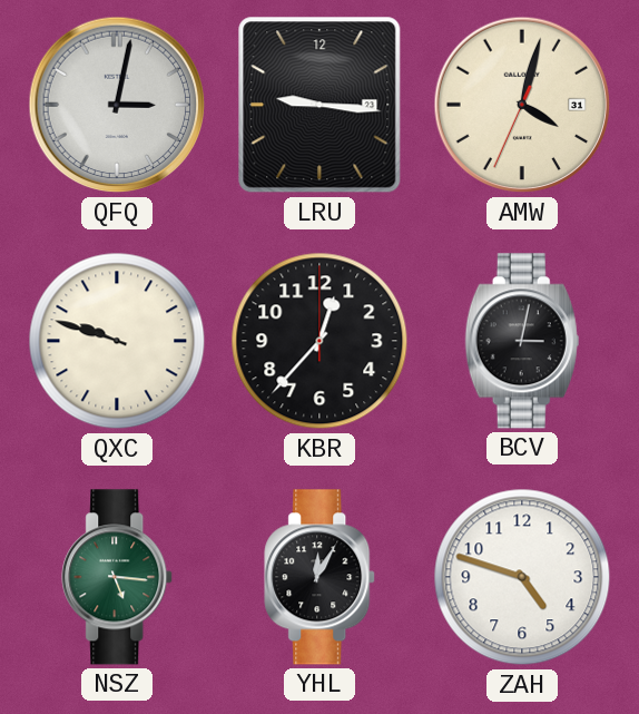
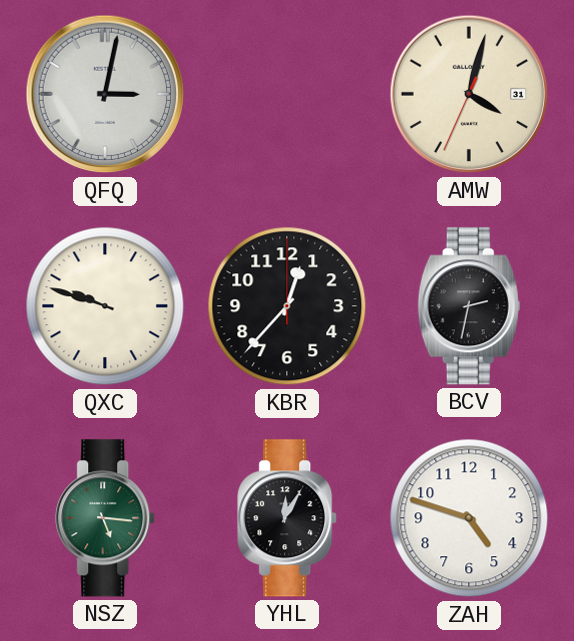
LRU: 9:16 -> none
BCV: 3:02 -> 2:32
